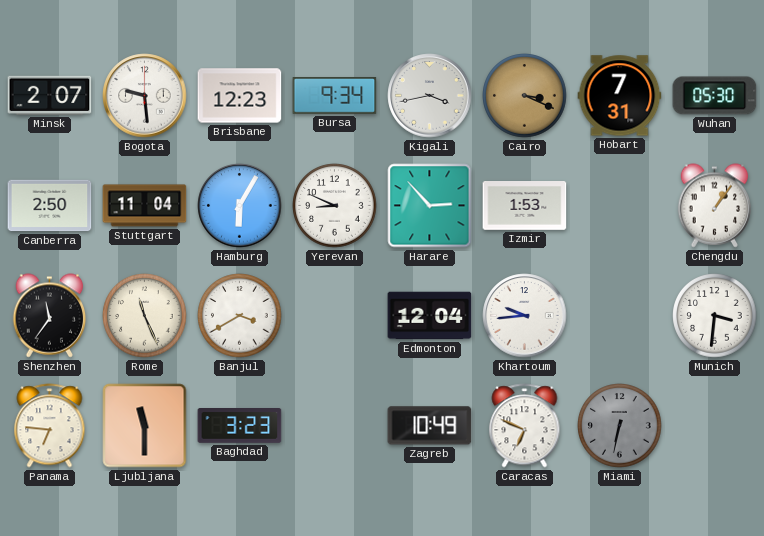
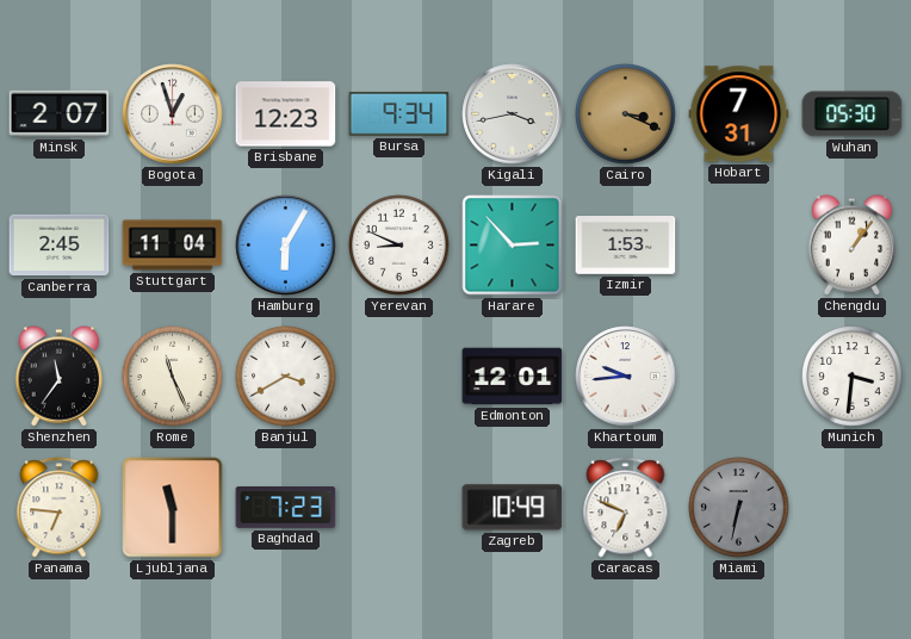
Bogota: 9:29 -> 12:57
Canberra: 2:50 -> 2:45
Edmonton: 12:04 -> 12:01
Baghdad: 3:23 -> 7:23
